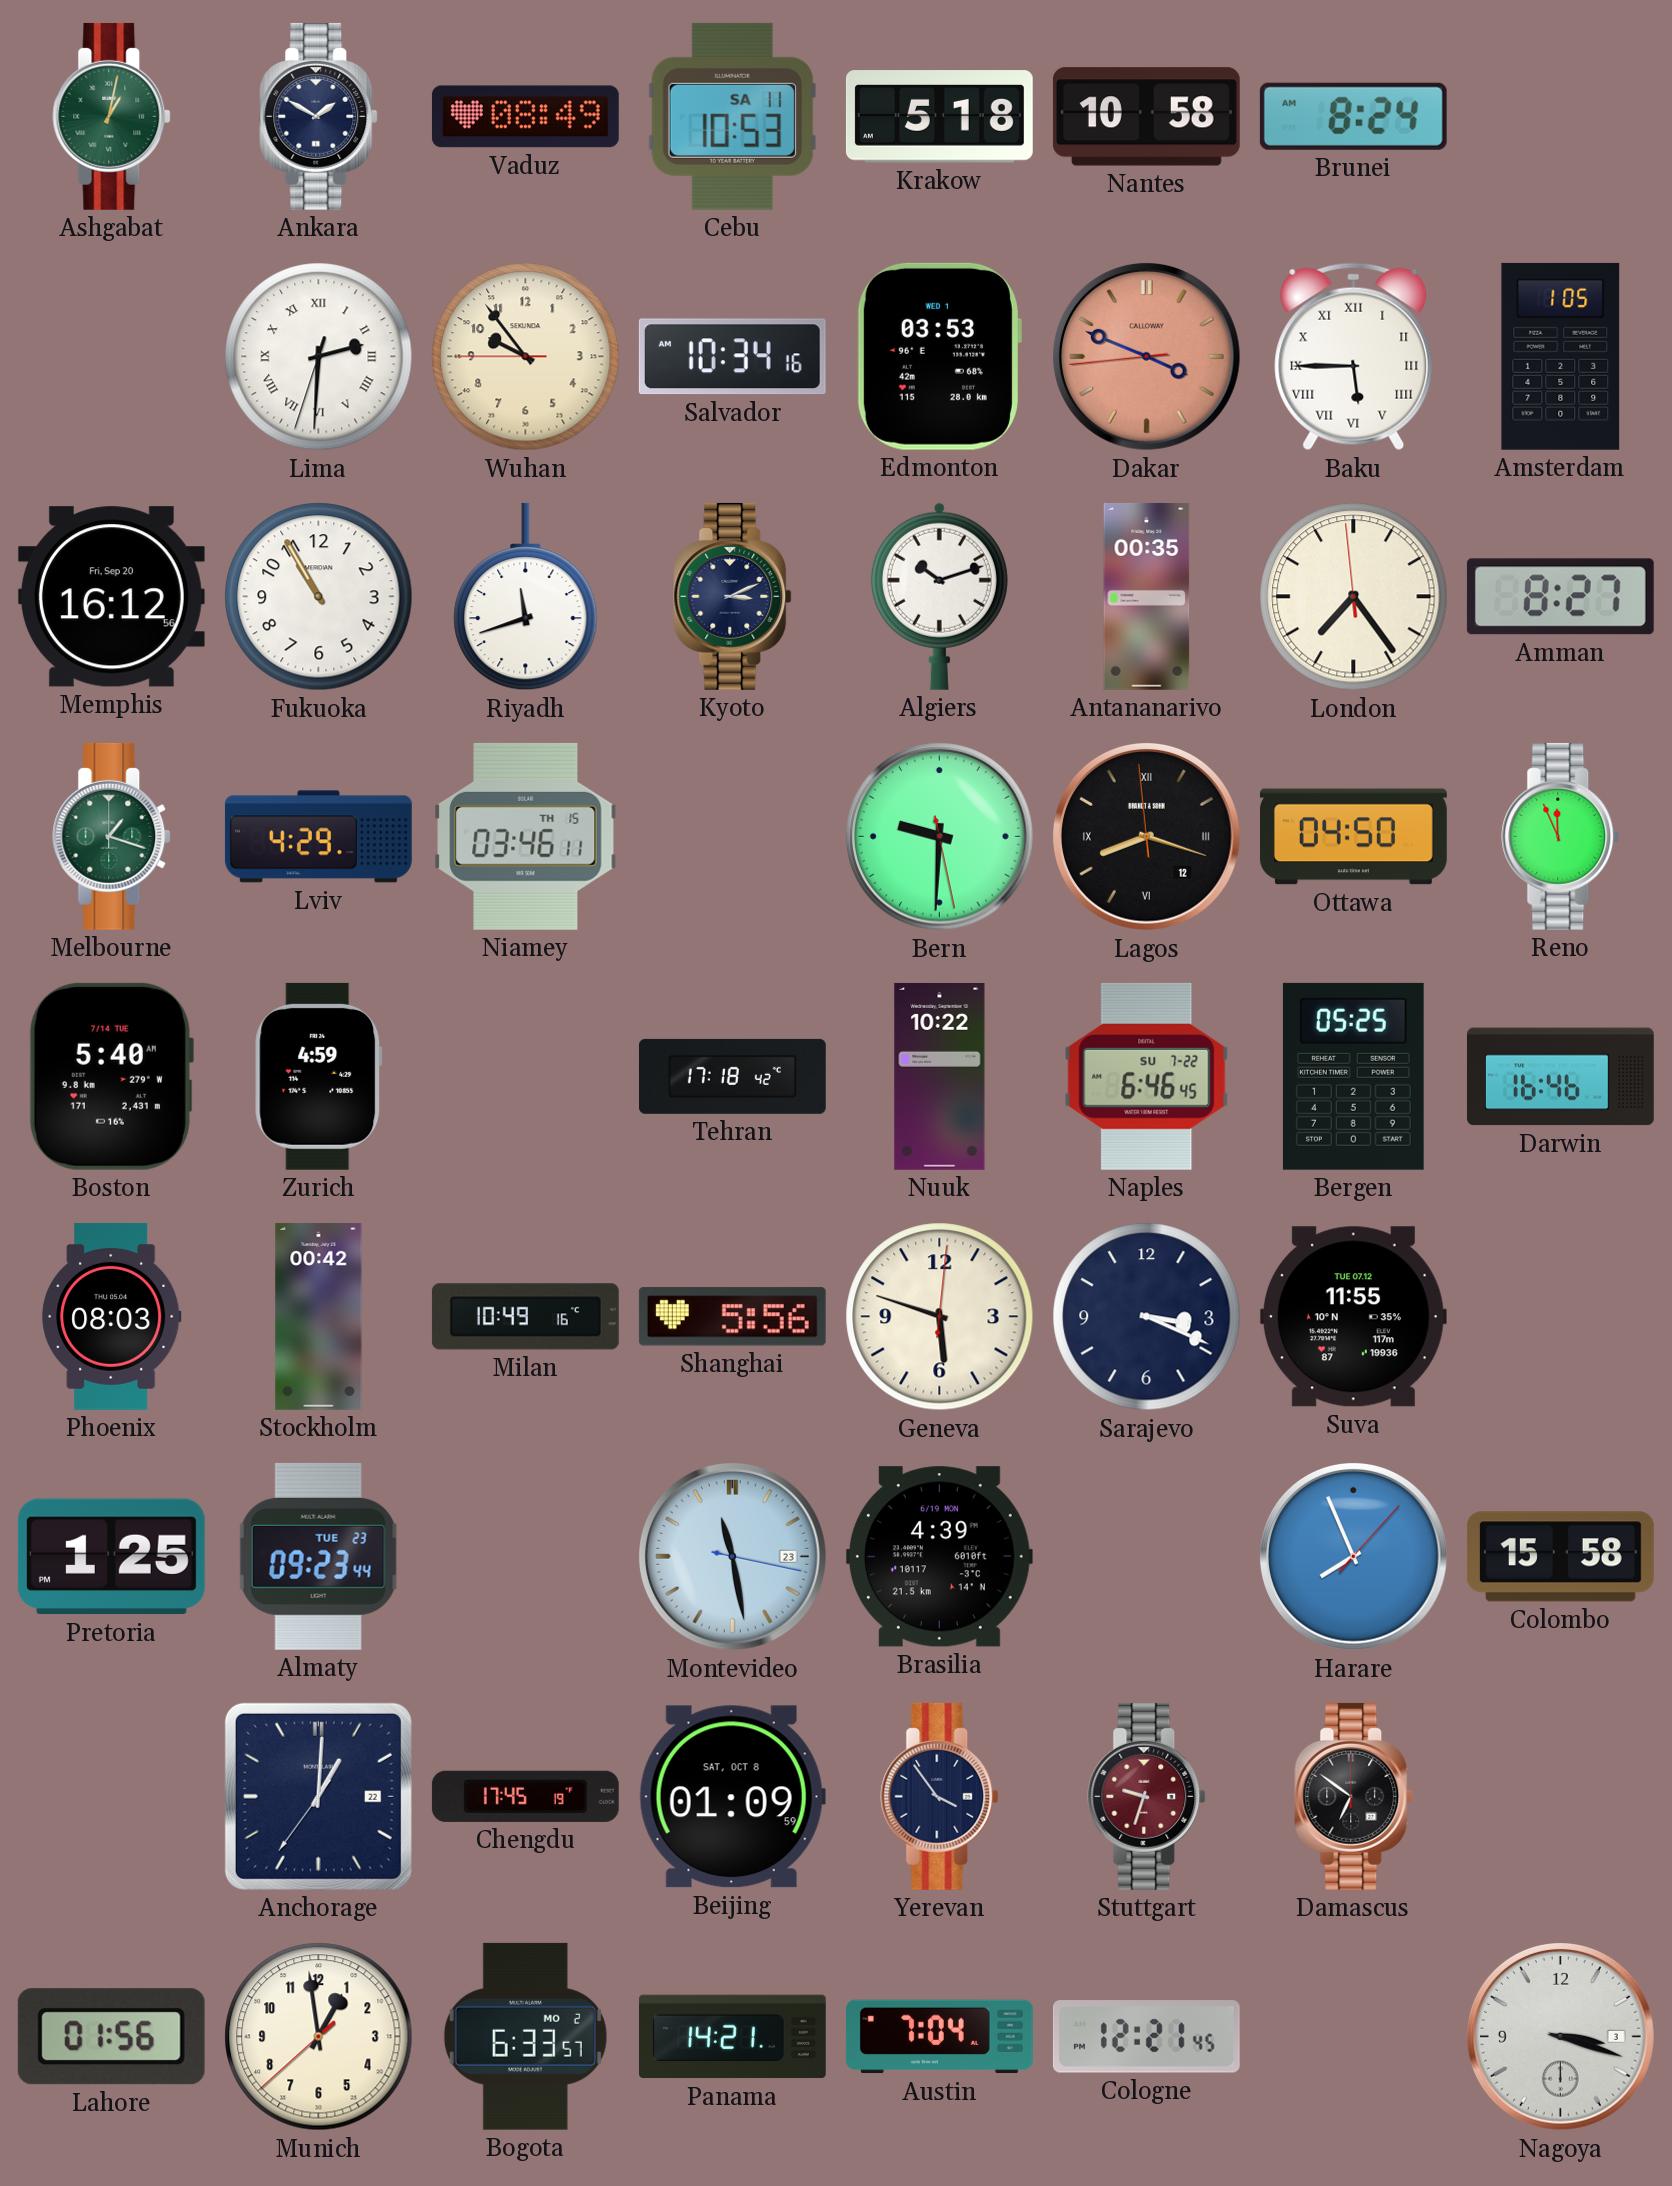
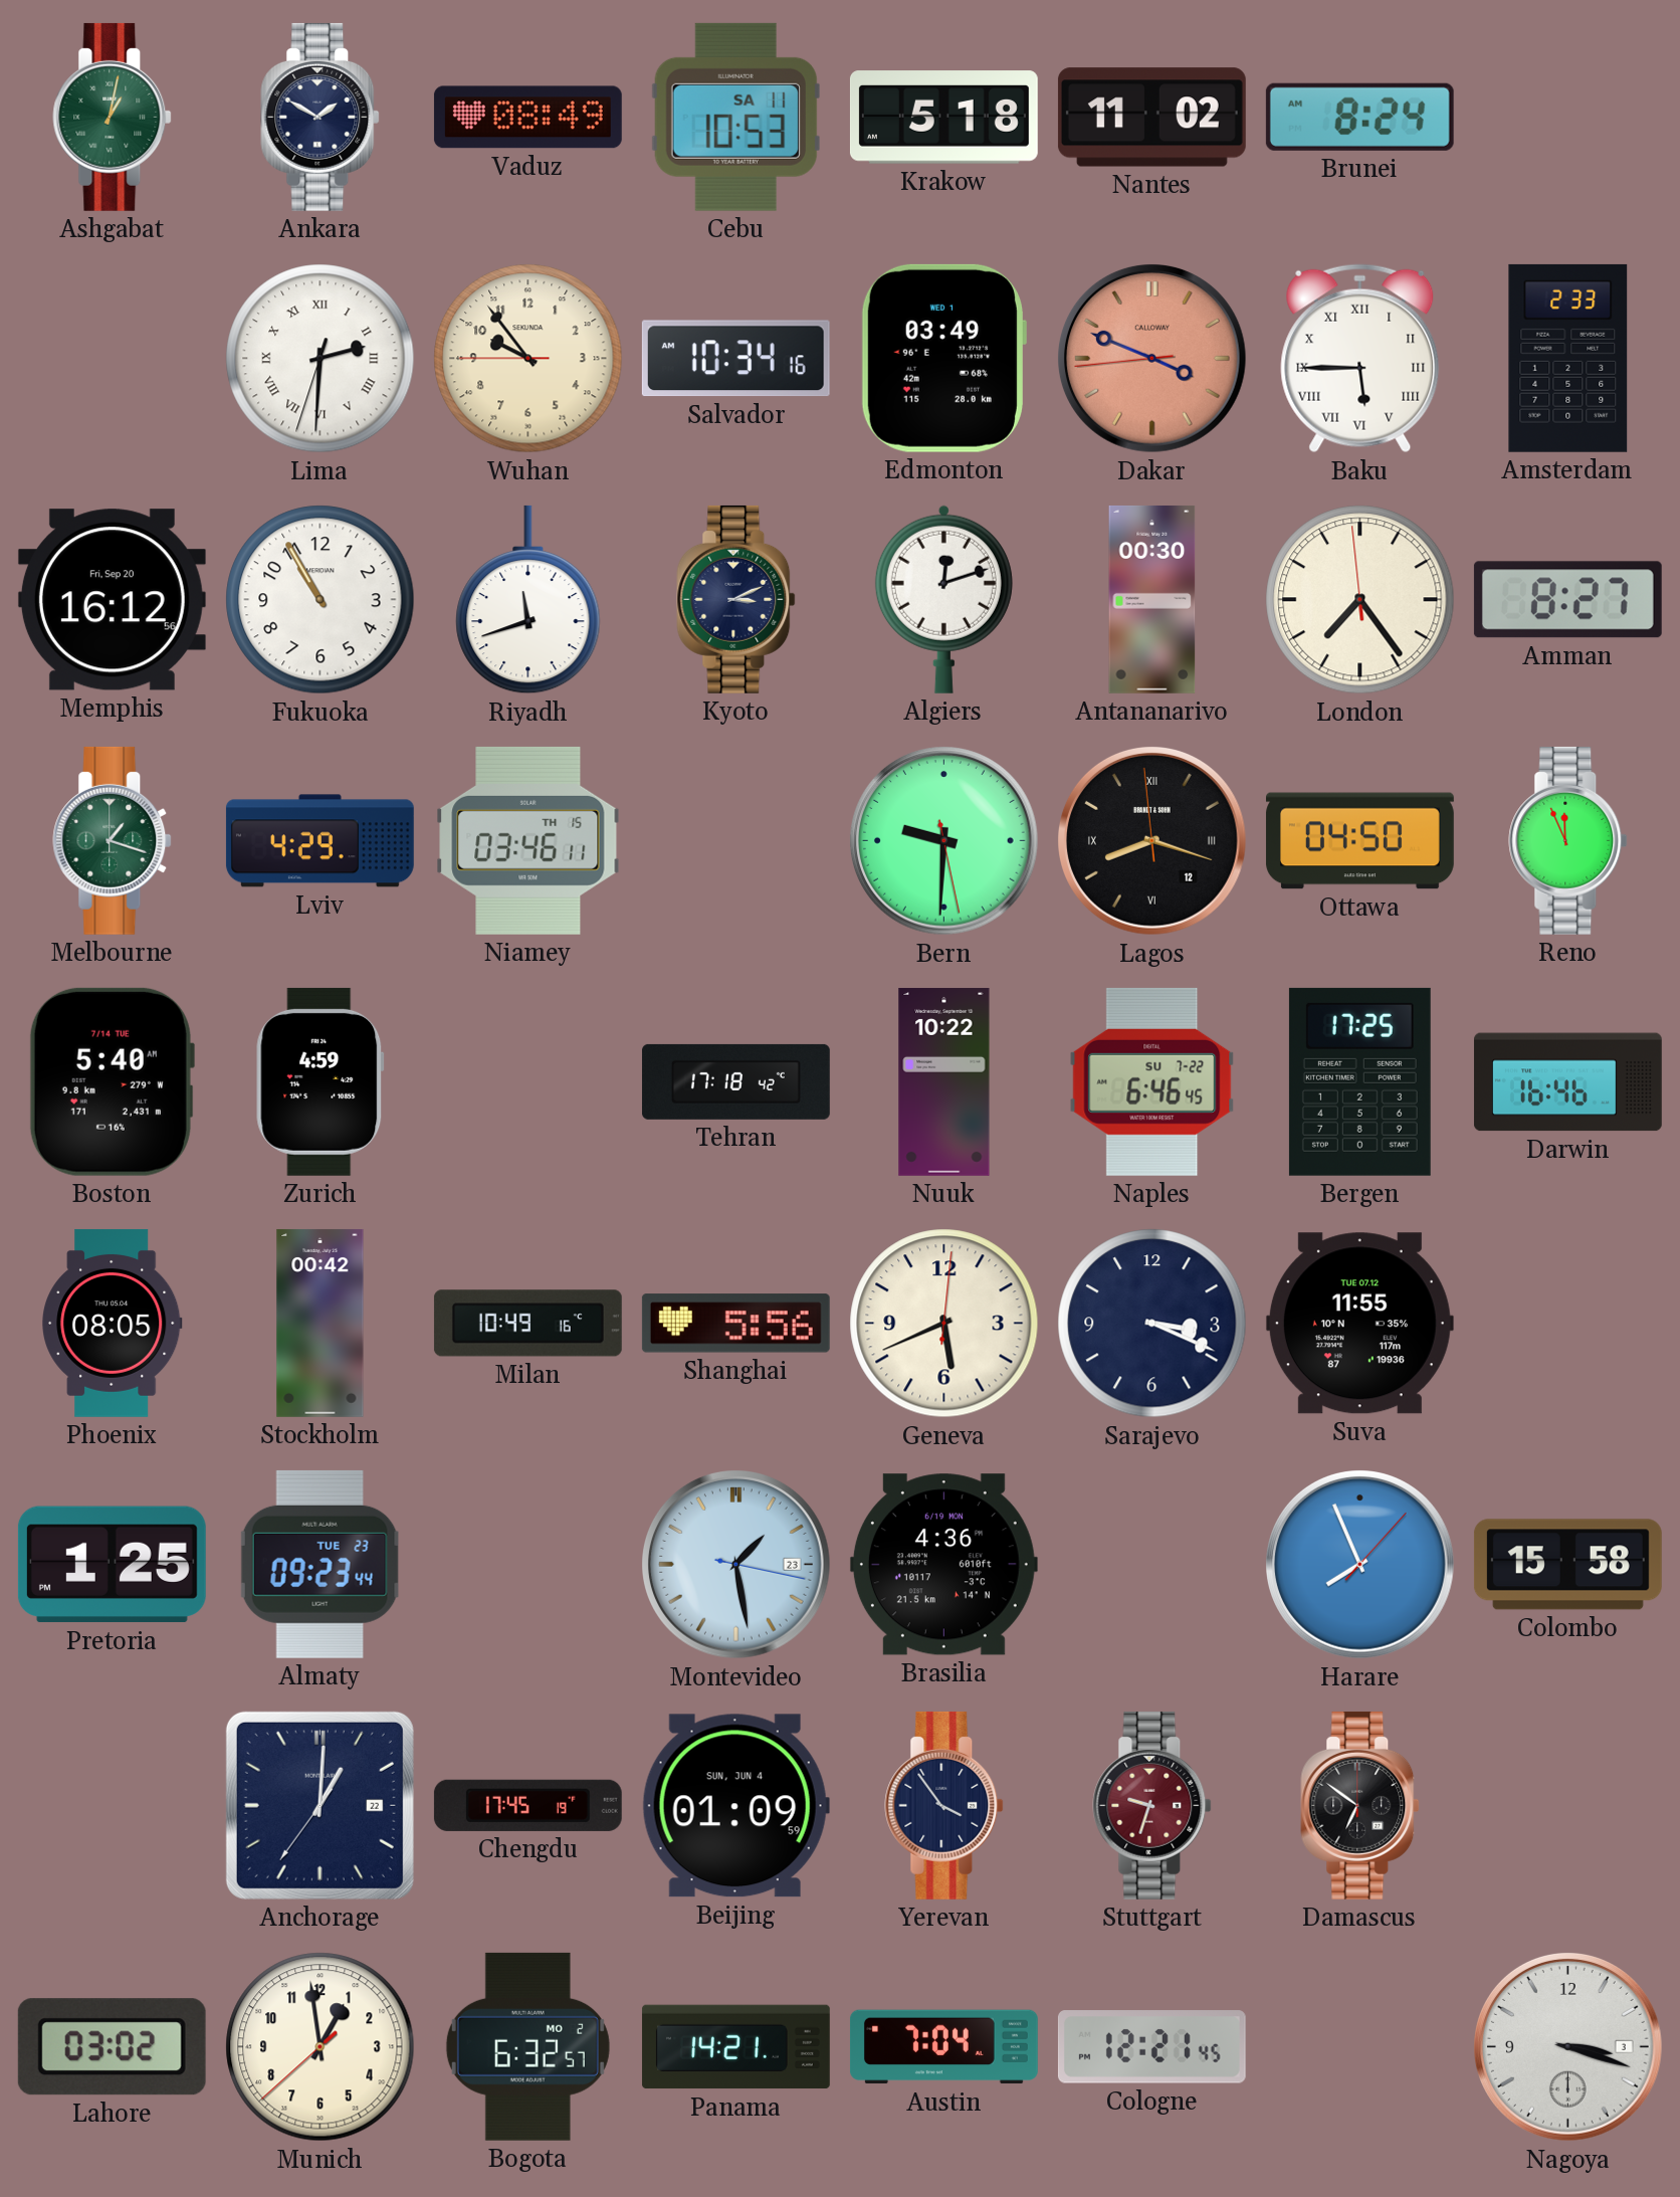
Nantes: 10:58 -> 11:02
Edmonton: 03:53 -> 03:49
Amsterdam: 1:05 -> 2:33
Algiers: 10:12 -> 12:12
Antananarivo: 00:35 -> 00:30
Bergen: 05:25 -> 17:25
Phoenix: 08:03 -> 08:05
Geneva: 5:48 -> 5:41
Montevideo: 11:28 -> 1:28
Brasilia: 4:39 -> 4:36
Beijing date: SAT, OCT 8 -> SUN, JUN 4
Lahore: 01:56 -> 03:02
Bogota: 6:33 -> 6:32
